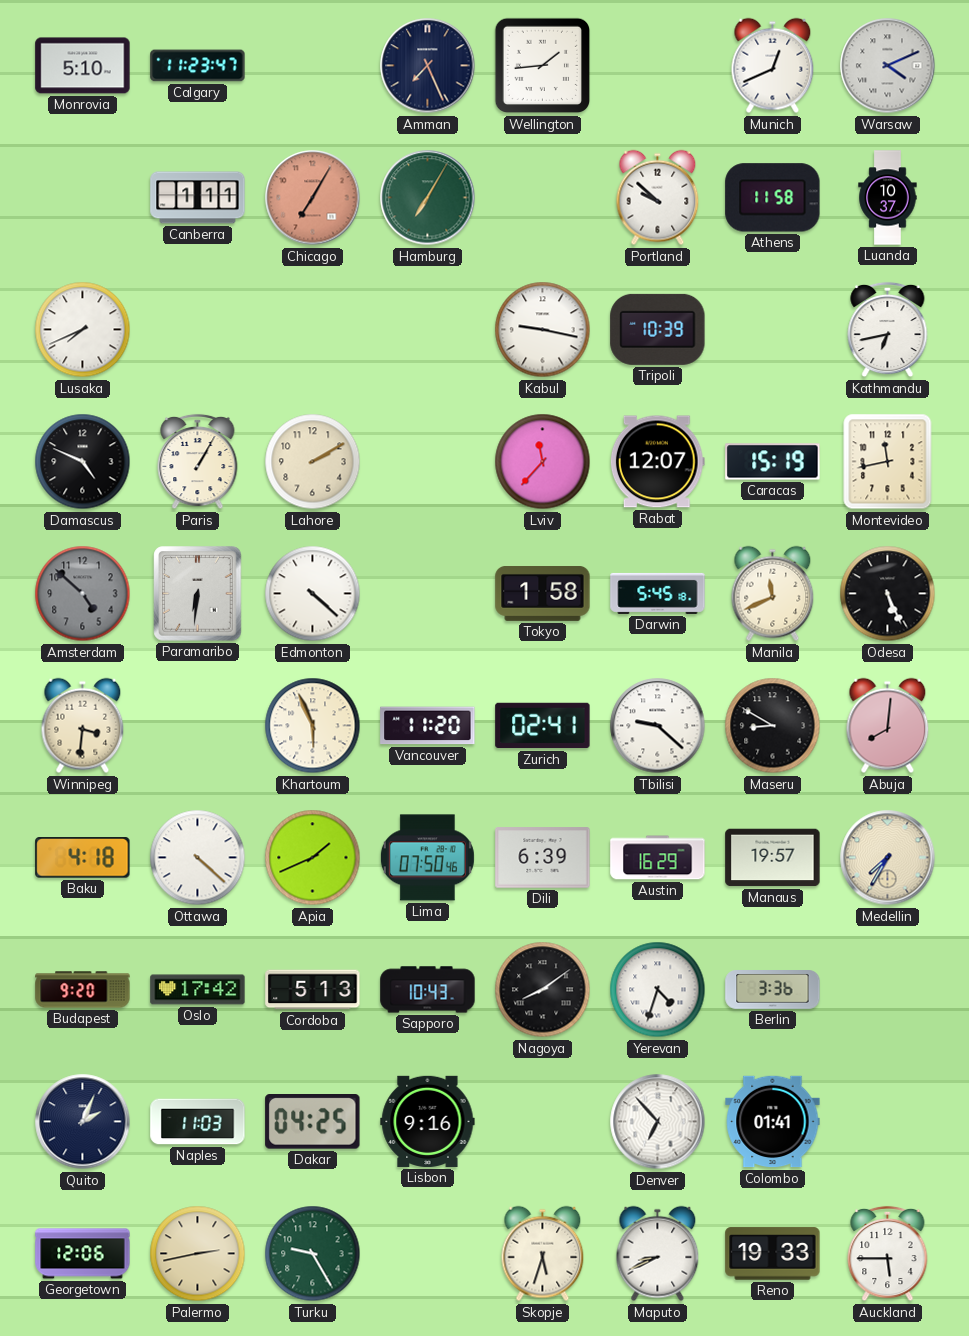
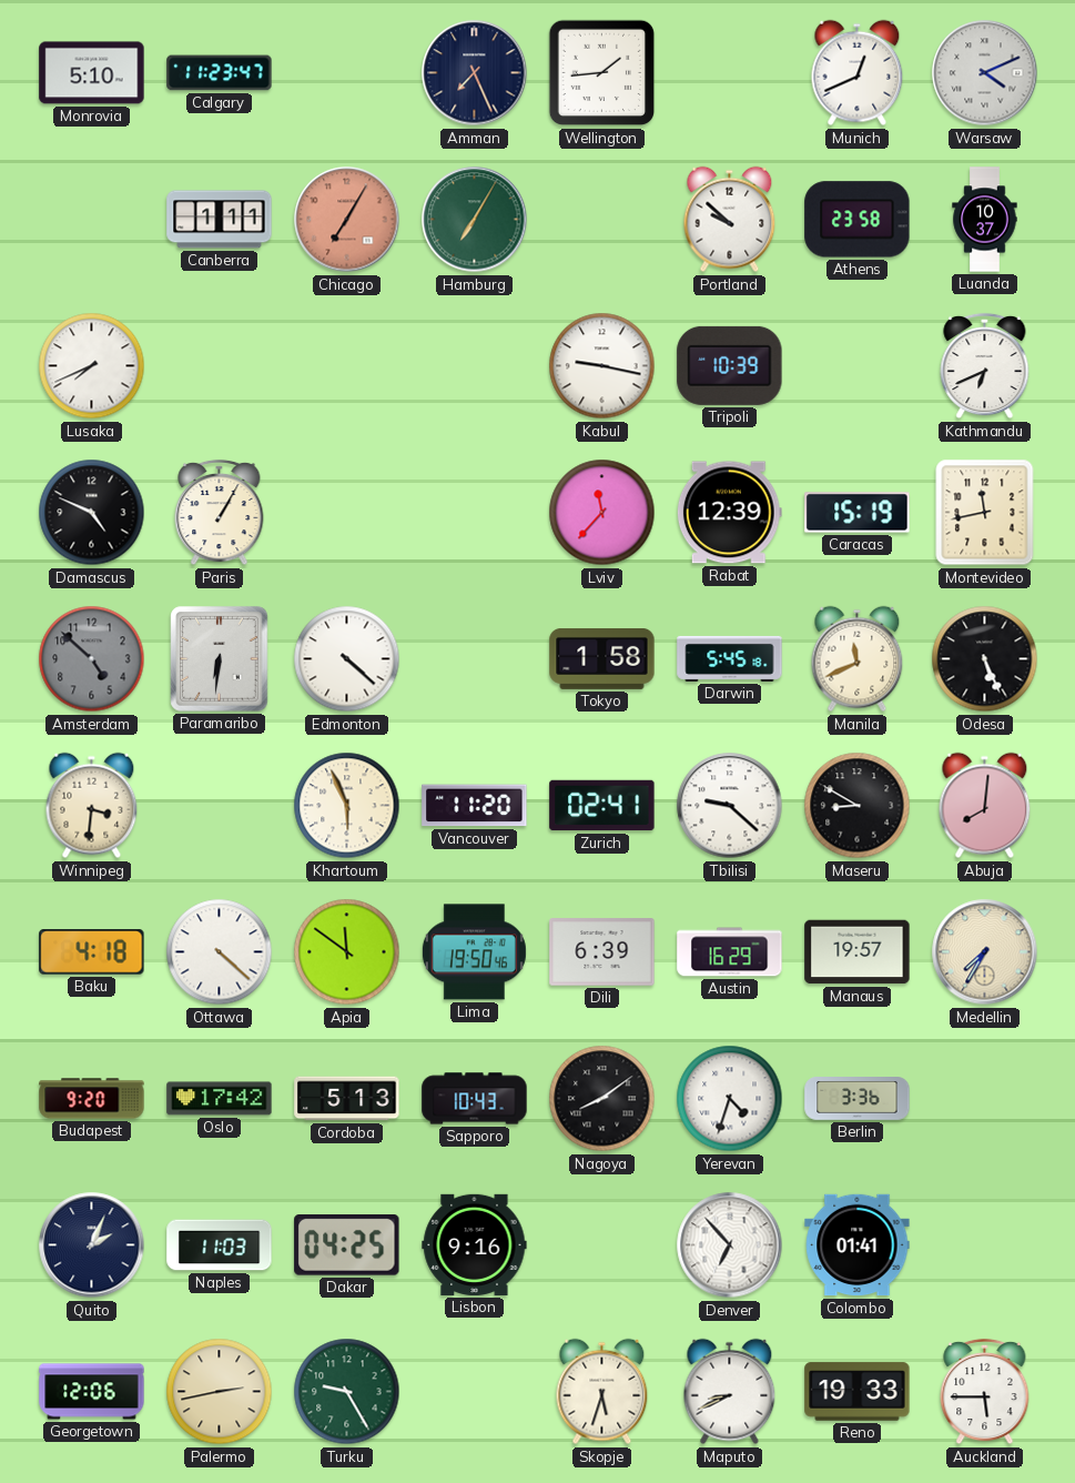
Athens: 11:58 -> 23:58
Kathmandu: 6:43 -> 6:41
Lahore: 2:10 -> none
Rabat: 12:07 -> 12:39
Apia: 1:41 -> 11:51
Lima: 07:50 -> 19:50
